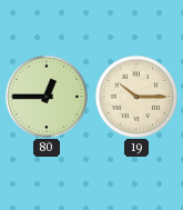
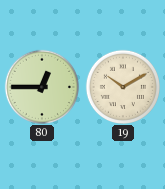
19: 10:15 -> 10:10
